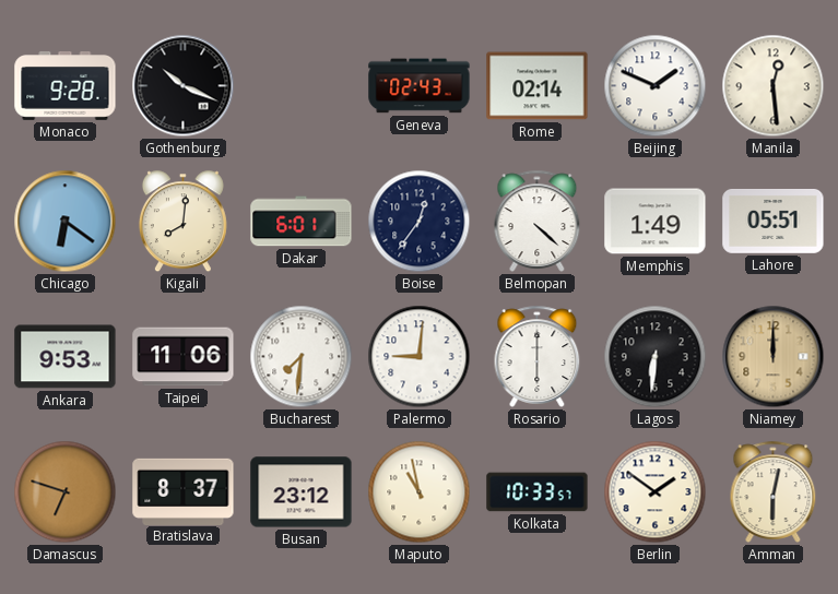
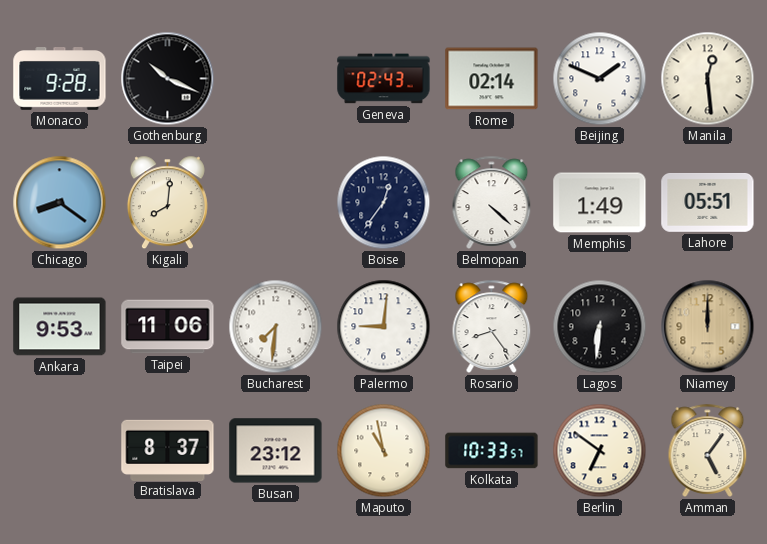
Chicago: 6:21 -> 8:21
Dakar: 6:01 -> none
Rosario: 6:00 -> 8:24
Damascus: 6:48 -> none
Berlin: 1:51 -> 6:51
Amman: 6:02 -> 5:06
